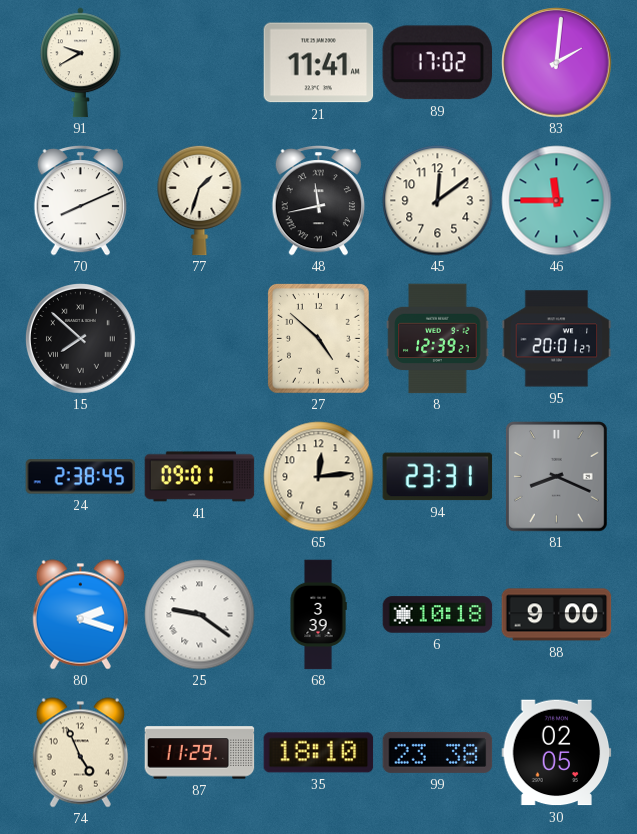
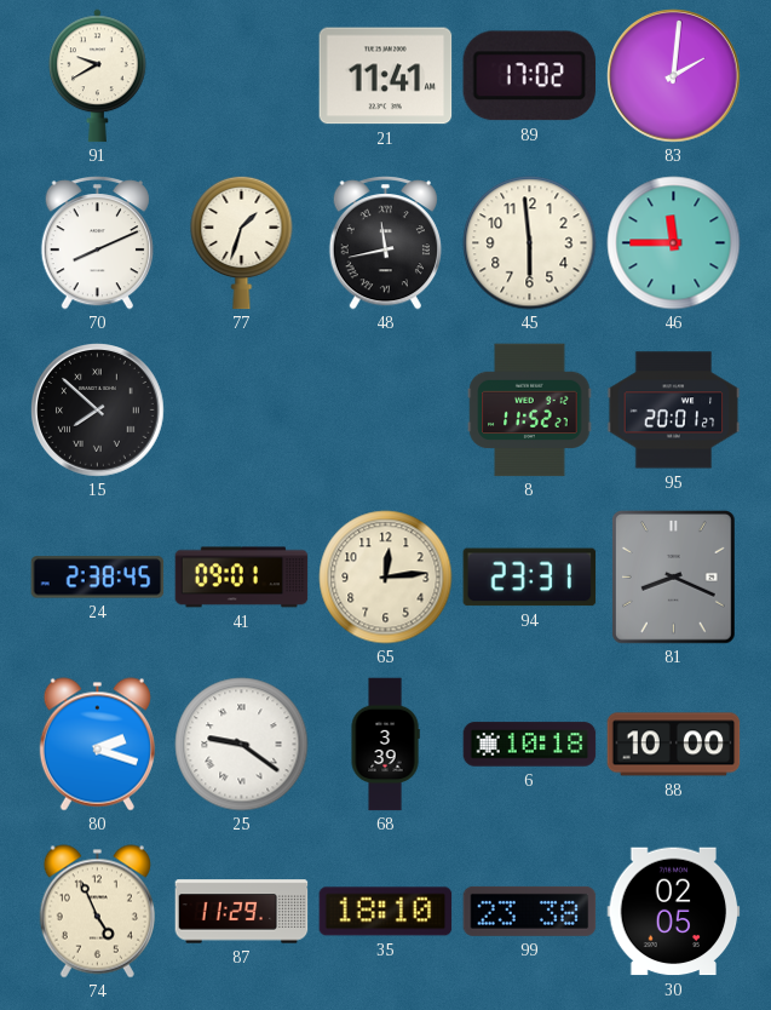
45: 12:09 -> 5:59
27: 4:52 -> none
8: 12:39 -> 11:52
88: 9:00 -> 10:00
